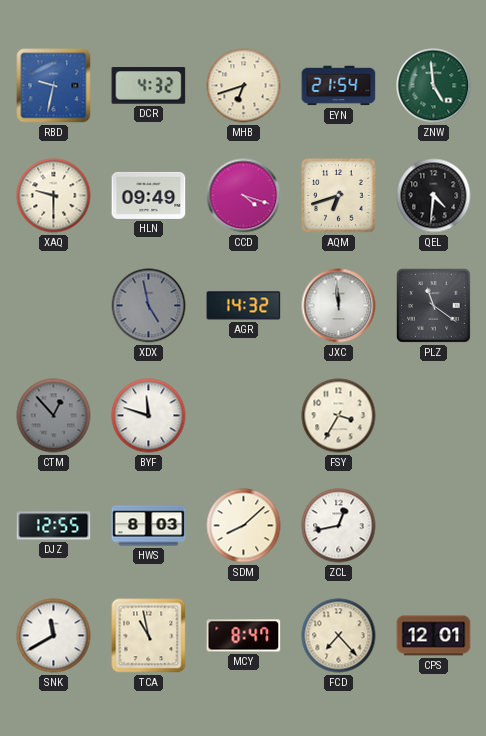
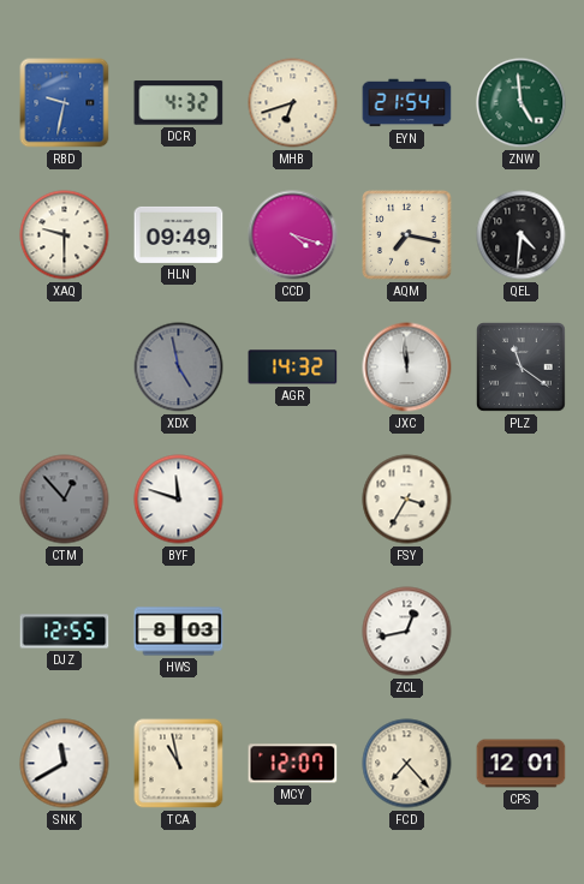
AQM: 6:42 -> 7:17
SDM: 8:08 -> none
MCY: 8:47 -> 12:07
